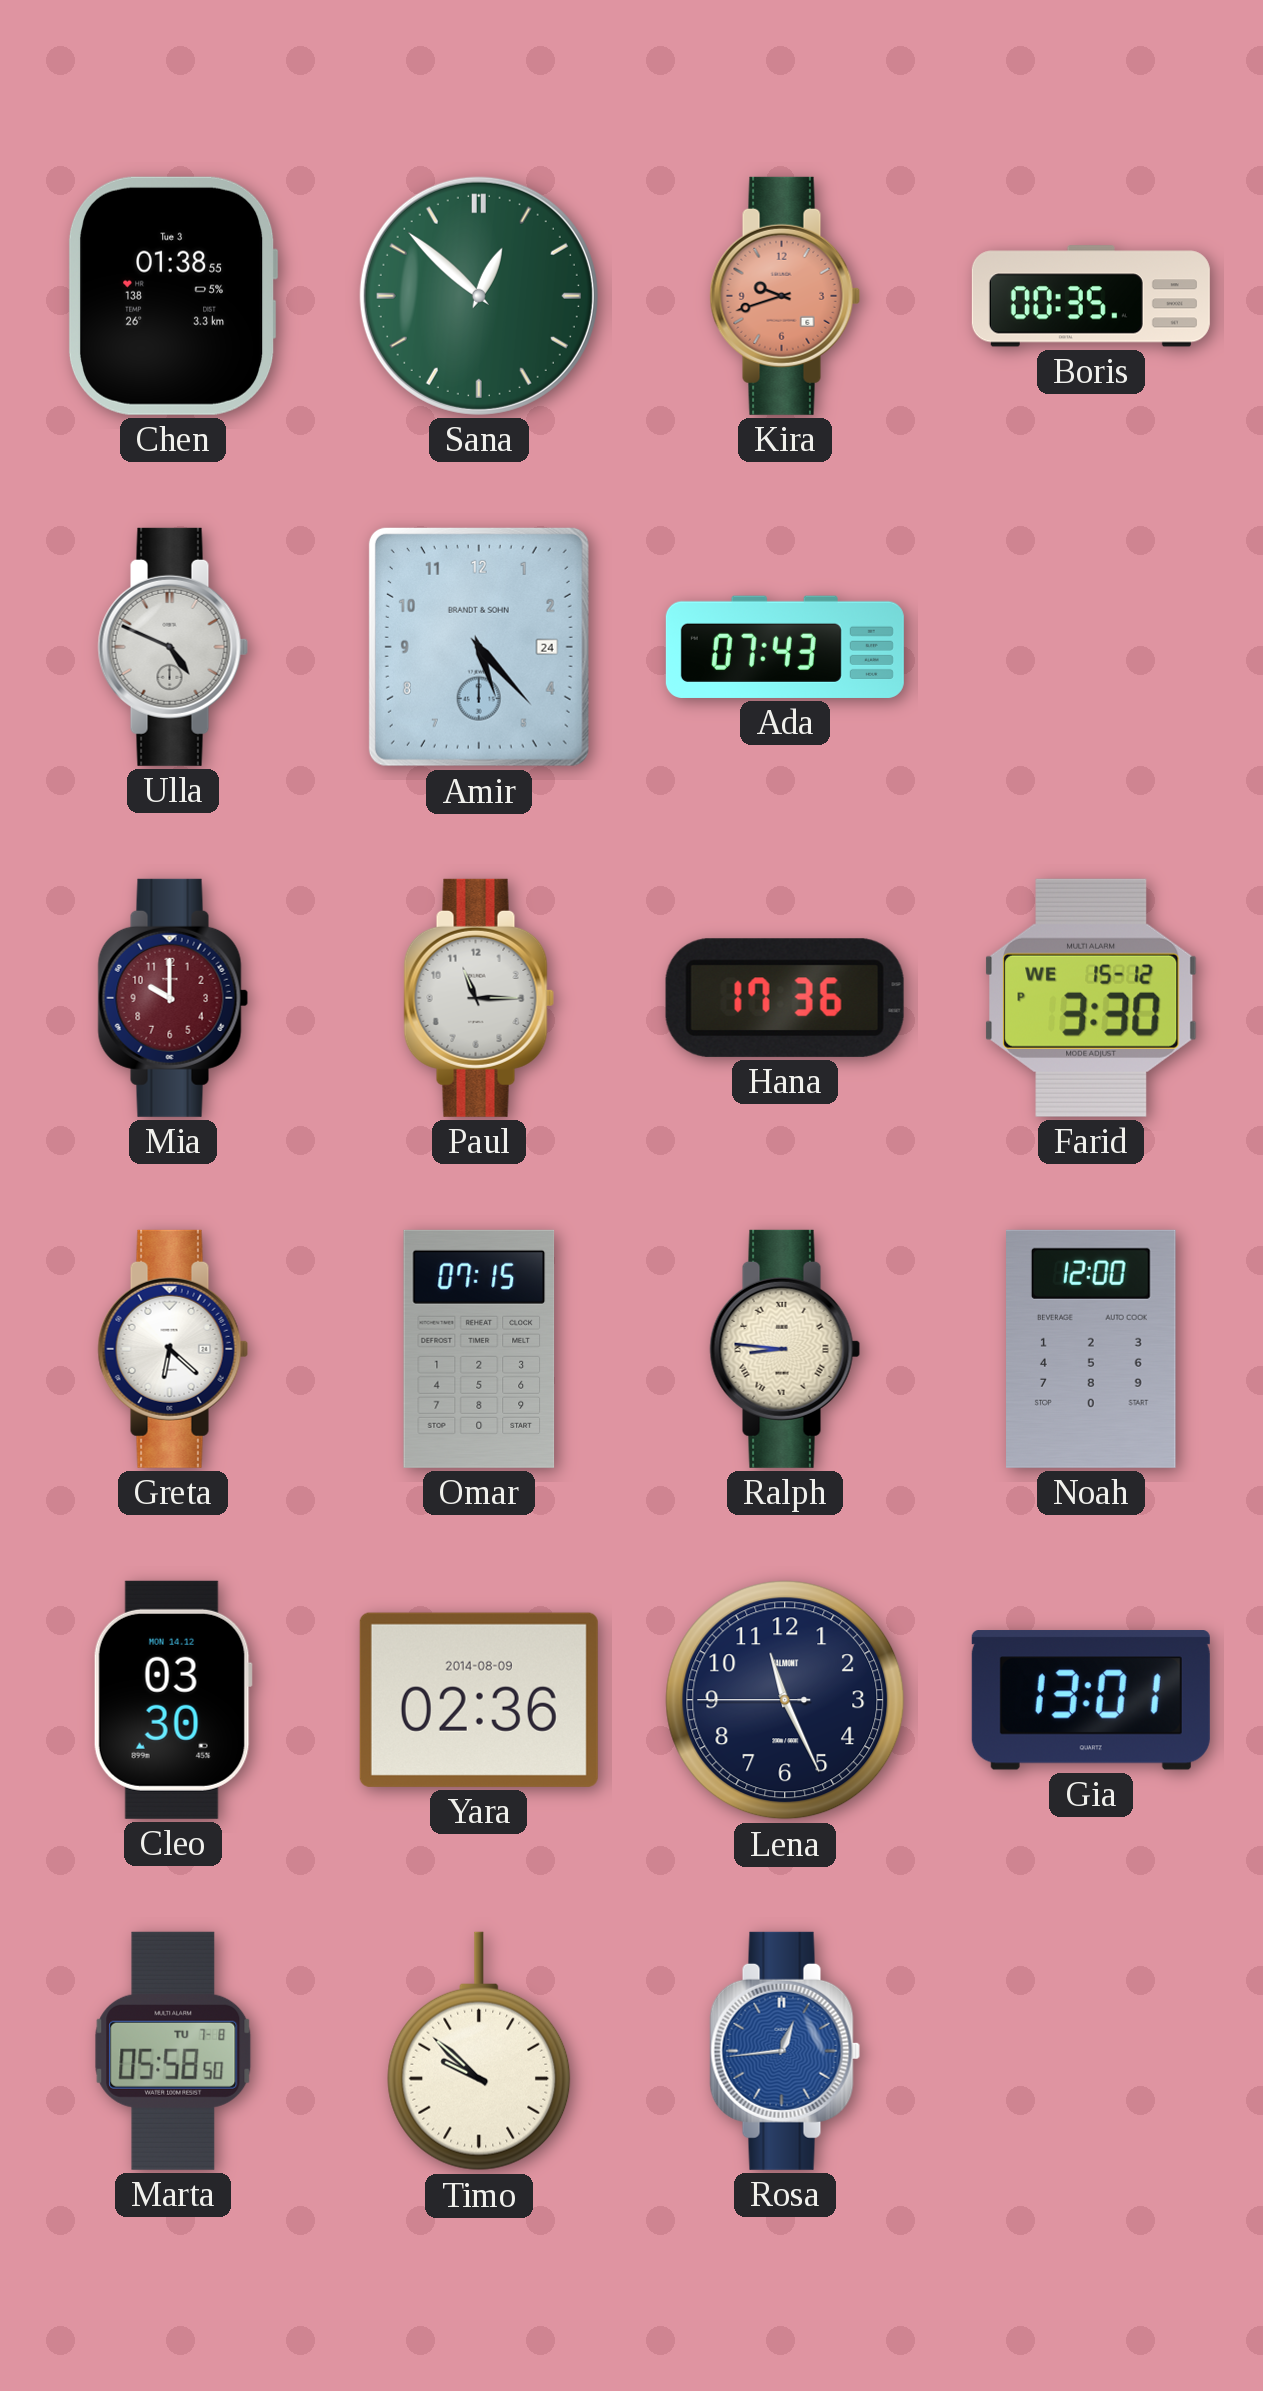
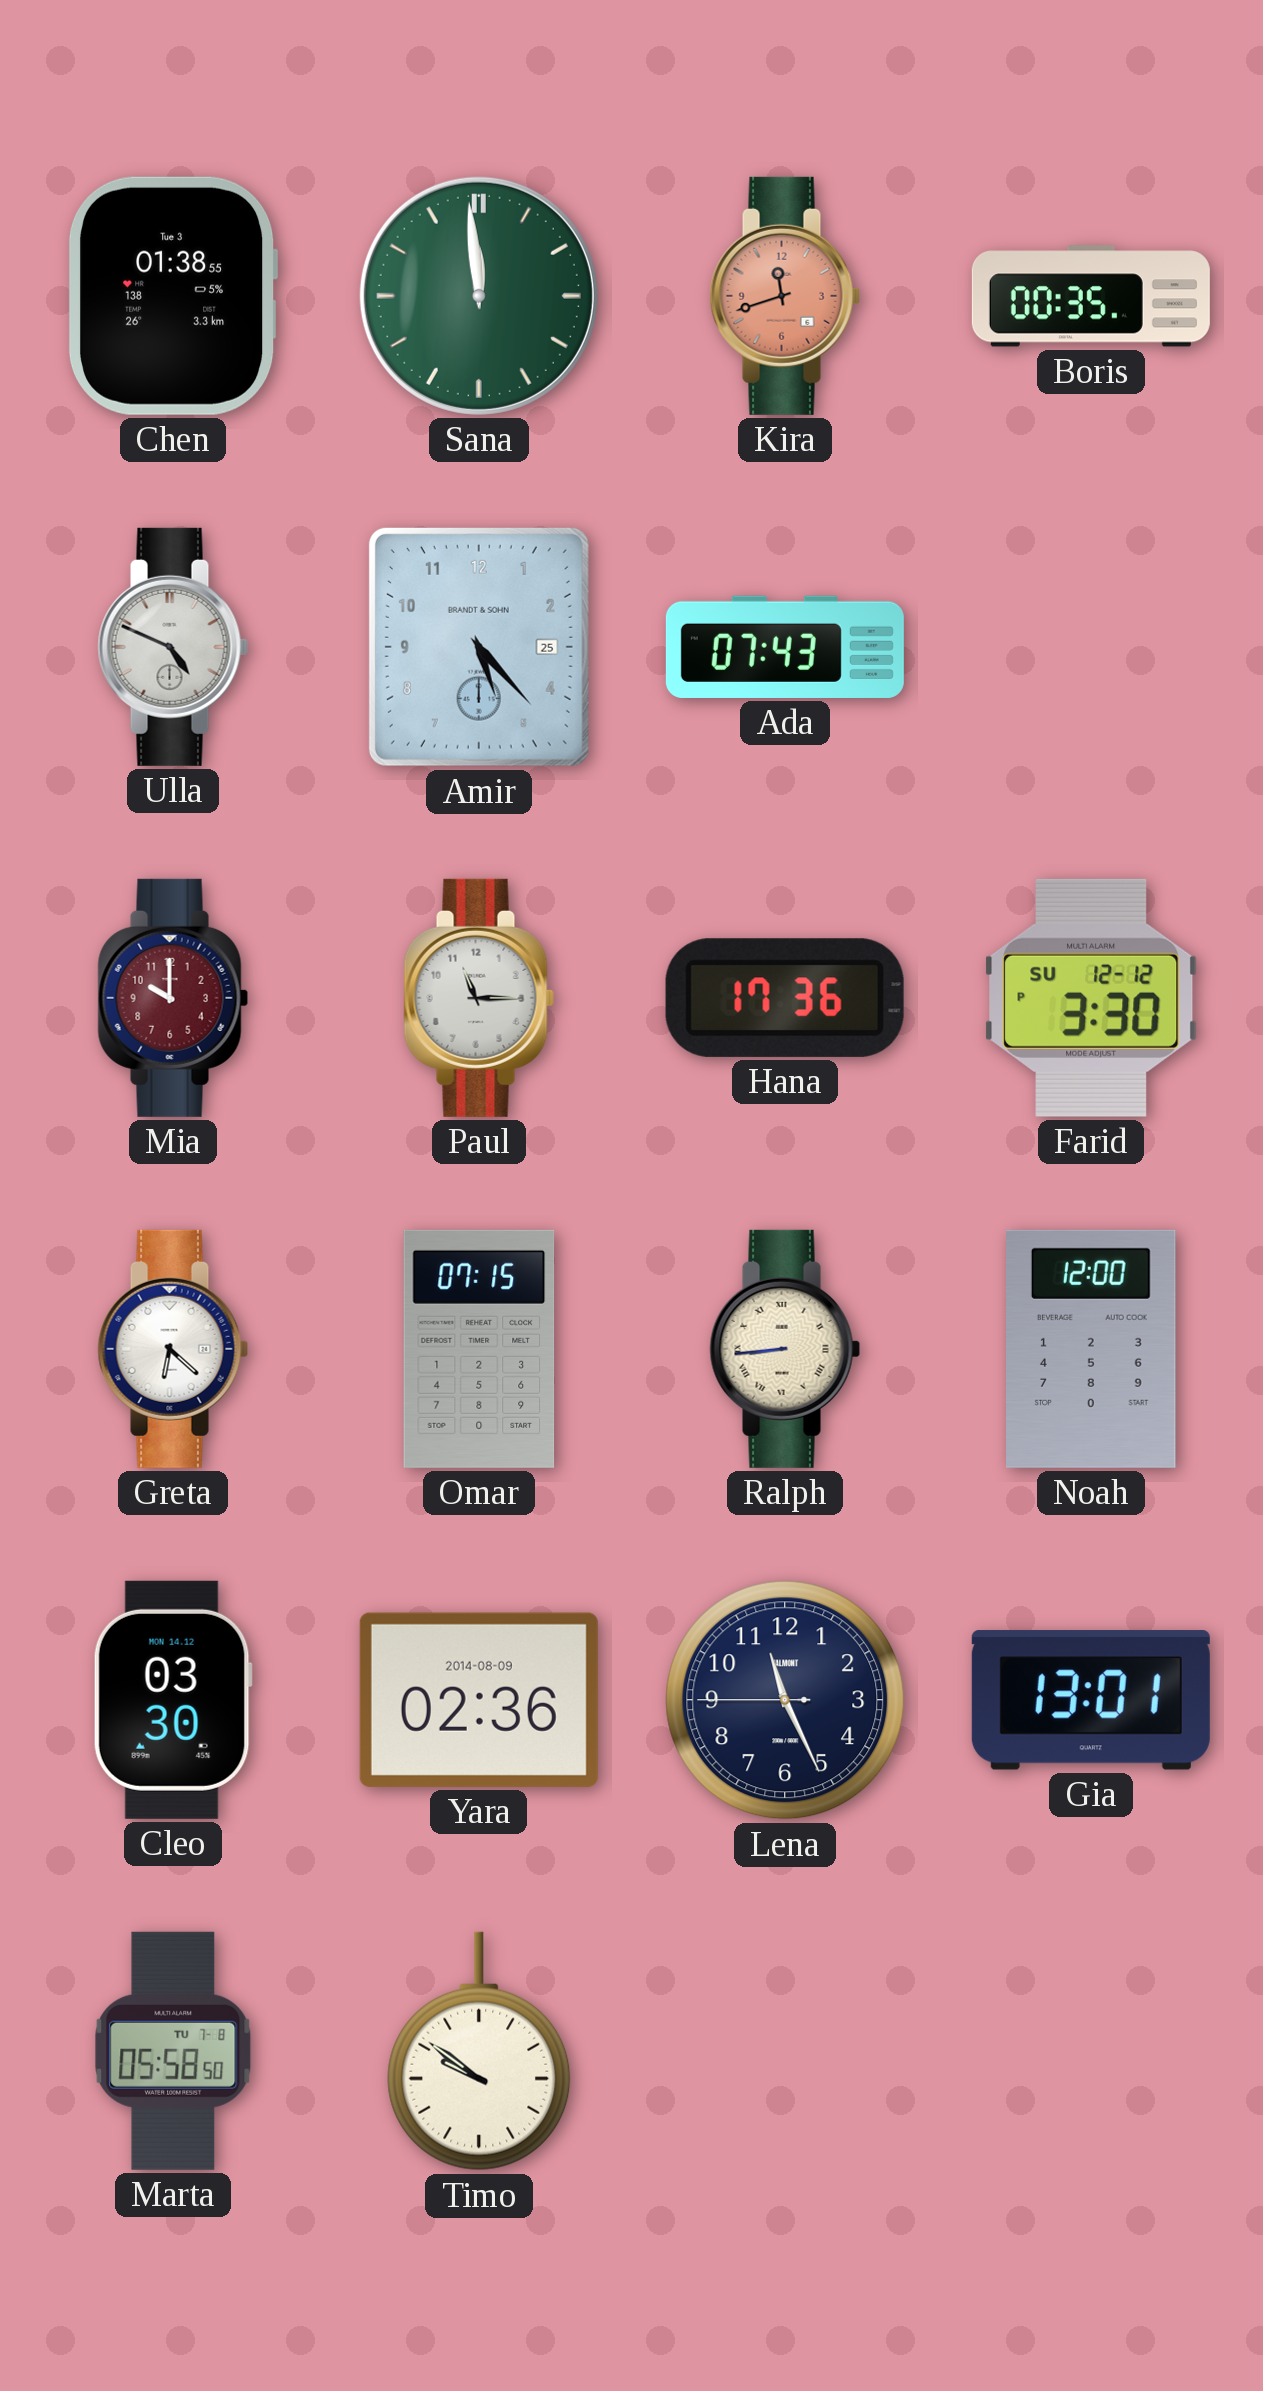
Sana: 12:52 -> 11:59
Kira: 9:42 -> 11:42
Amir date: 24 -> 25
Farid date: WE 15-12 -> SU 12-12
Ralph: 8:46 -> 8:44
Timo: 9:52 -> 9:51
Rosa: 12:44 -> none
